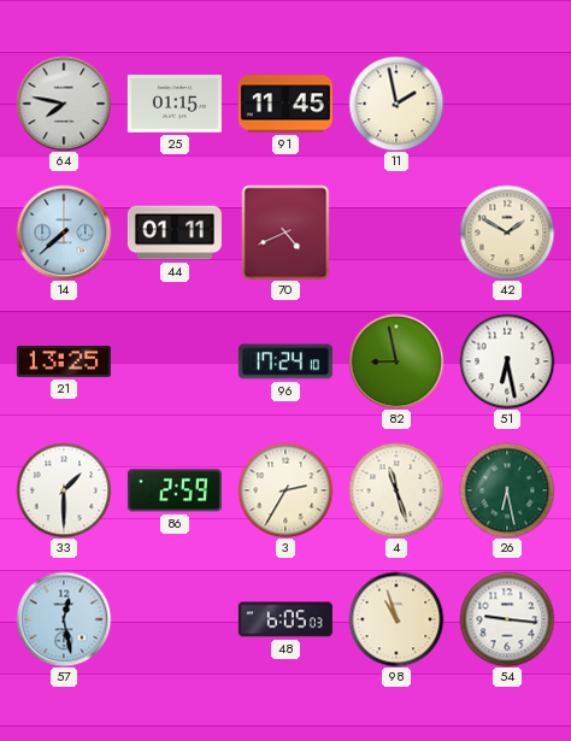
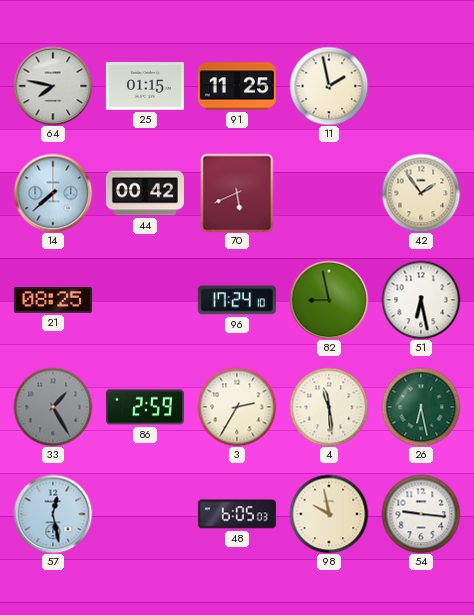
91: 11:45 -> 11:25
44: 01:11 -> 00:42
70: 4:41 -> 5:41
42: 1:50 -> 1:54
21: 13:25 -> 08:25
33: 1:30 -> 1:25
33 dial: white -> grey
4: 11:27 -> 11:29
98: 10:57 -> 9:58
